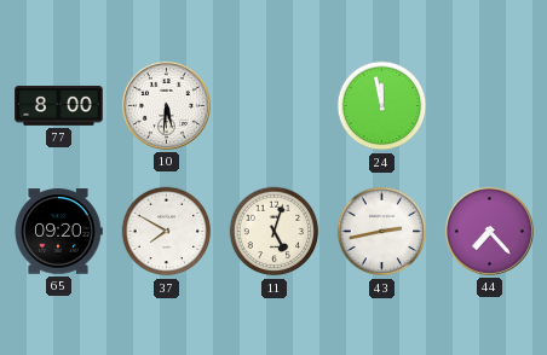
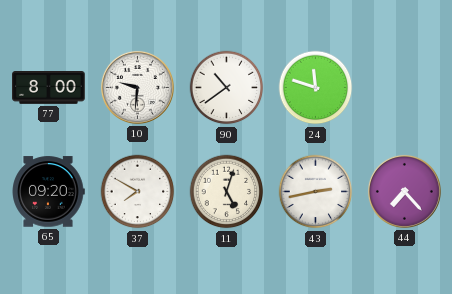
10: 5:31 -> 9:31
90: none -> 10:39
24: 11:58 -> 11:48
